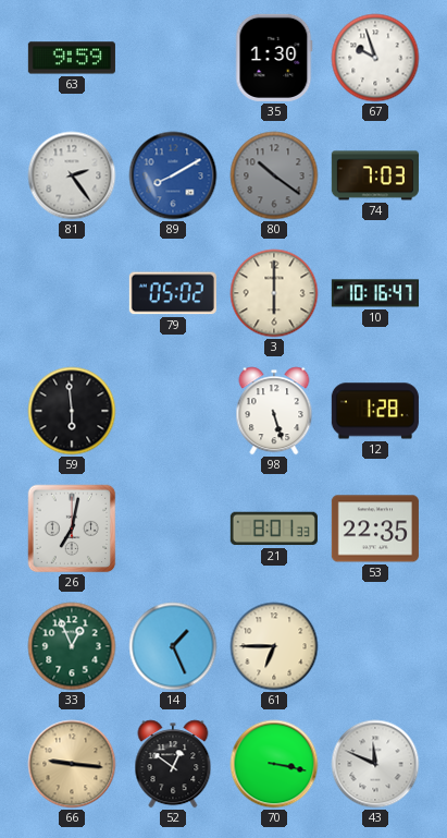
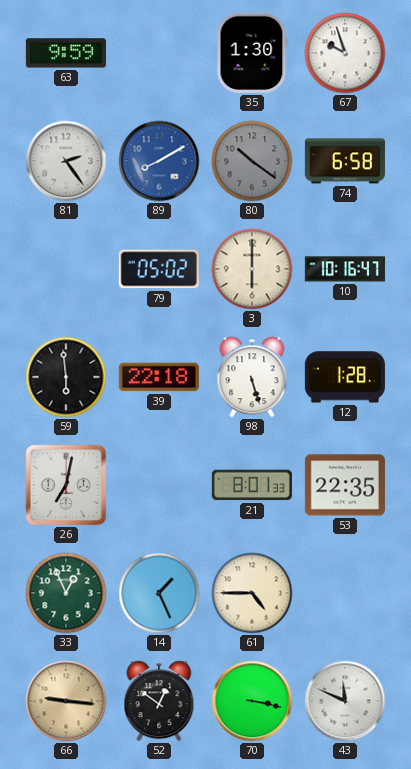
74: 7:03 -> 6:58
39: none -> 22:18
61: 6:45 -> 4:45
